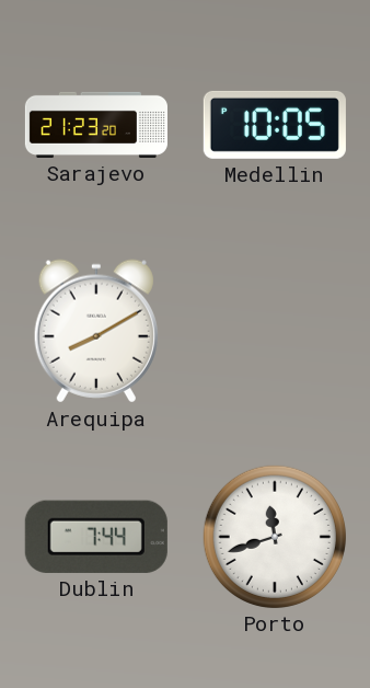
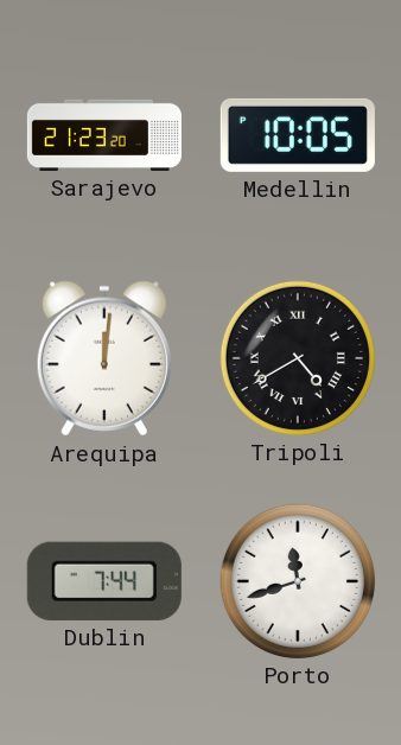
Arequipa: 8:10 -> 12:01
Tripoli: none -> 4:40
